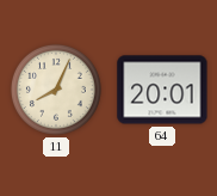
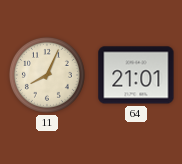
64: 20:01 -> 21:01
